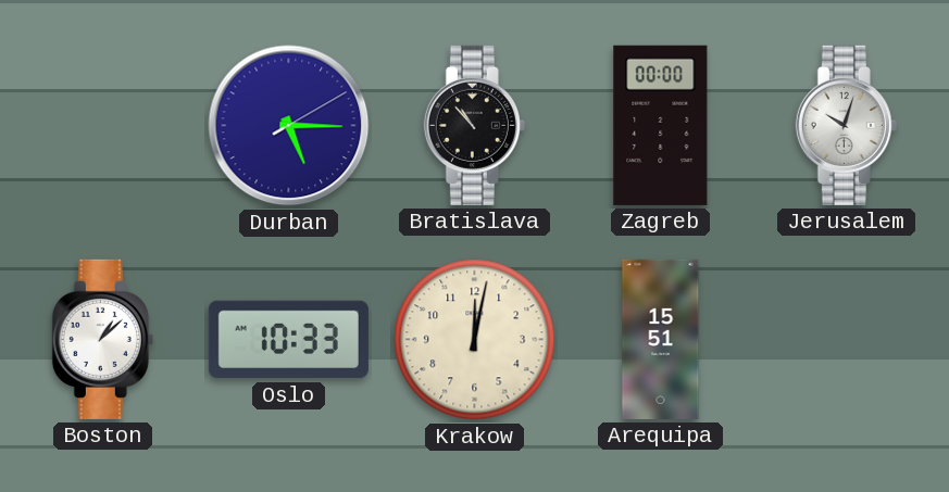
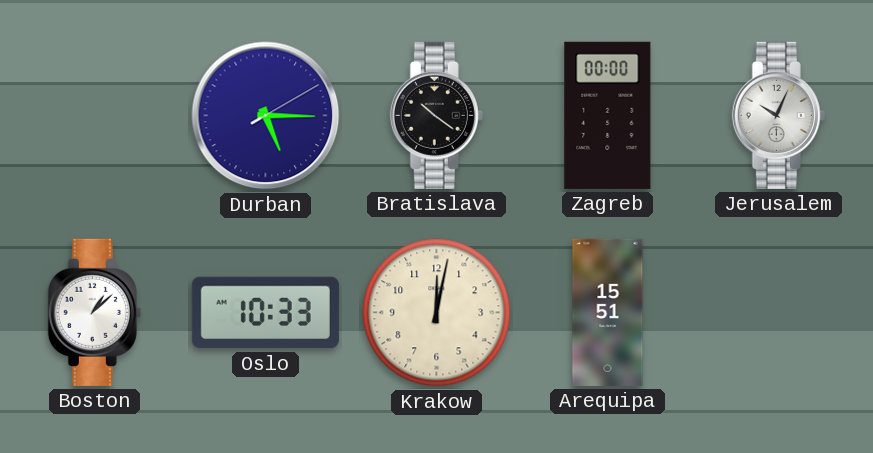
Bratislava: 10:53 -> 10:21
Jerusalem: 10:03 -> 10:04
